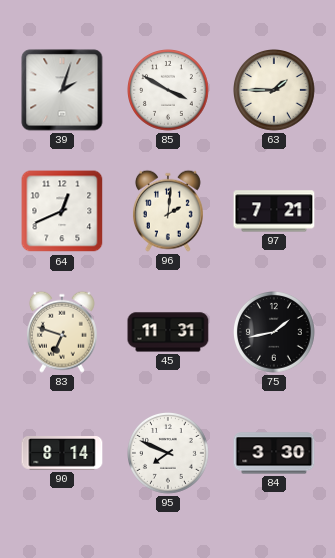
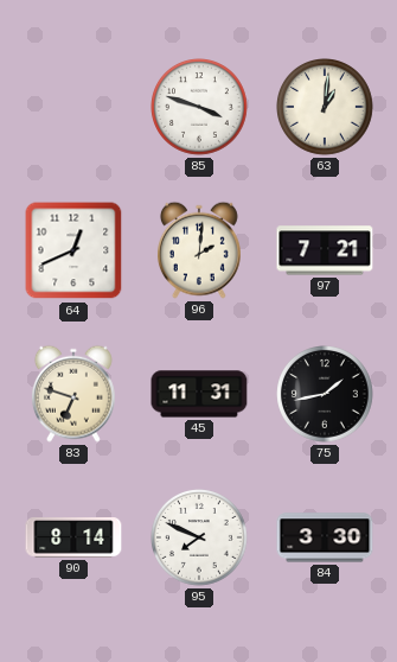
39: 2:03 -> none
85: 3:50 -> 3:48
63: 1:45 -> 1:01
